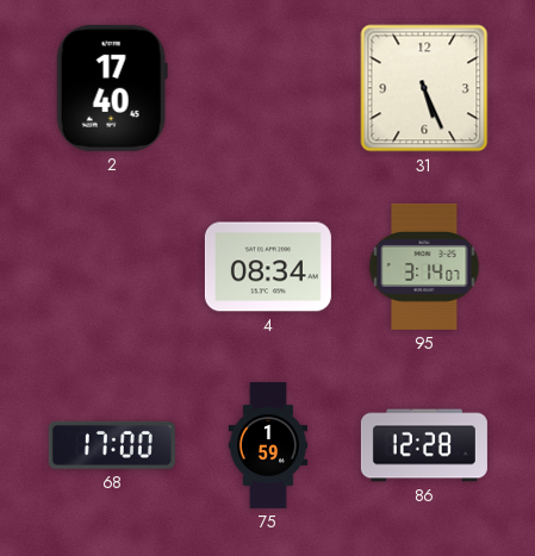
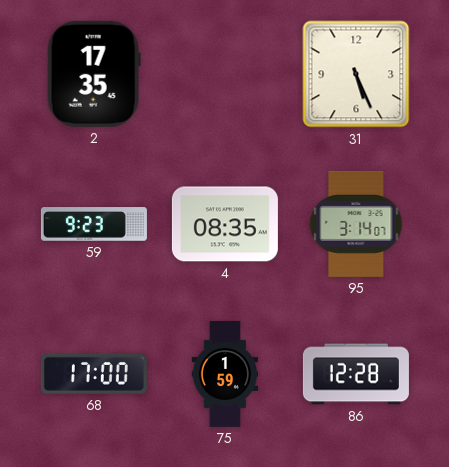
2: 17:40 -> 17:35
59: none -> 9:23
4: 08:34 -> 08:35
